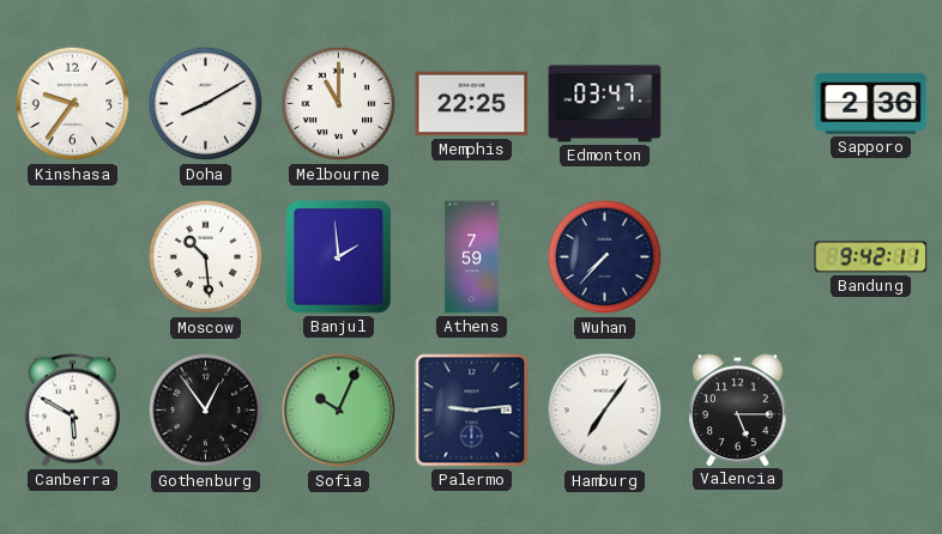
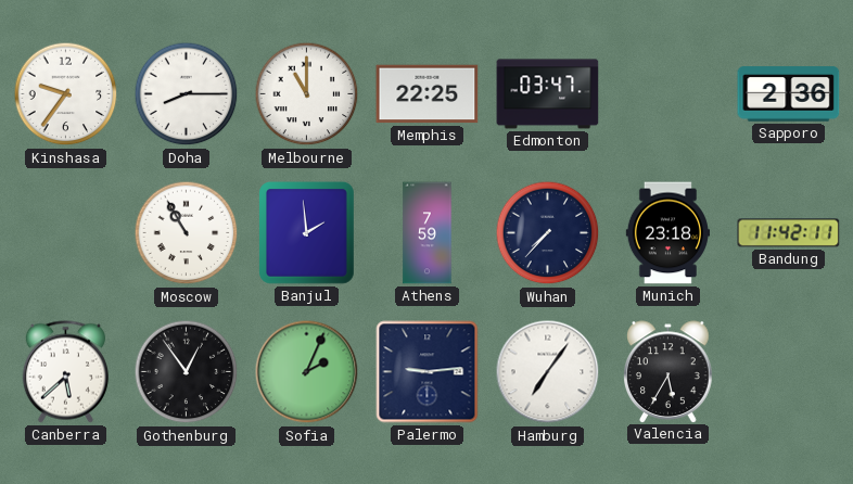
Doha: 8:10 -> 8:15
Moscow: 10:29 -> 10:55
Munich: none -> 23:18
Bandung: 9:42 -> 11:42
Canberra: 5:50 -> 5:38
Sofia: 10:04 -> 2:04
Valencia: 5:15 -> 5:35
